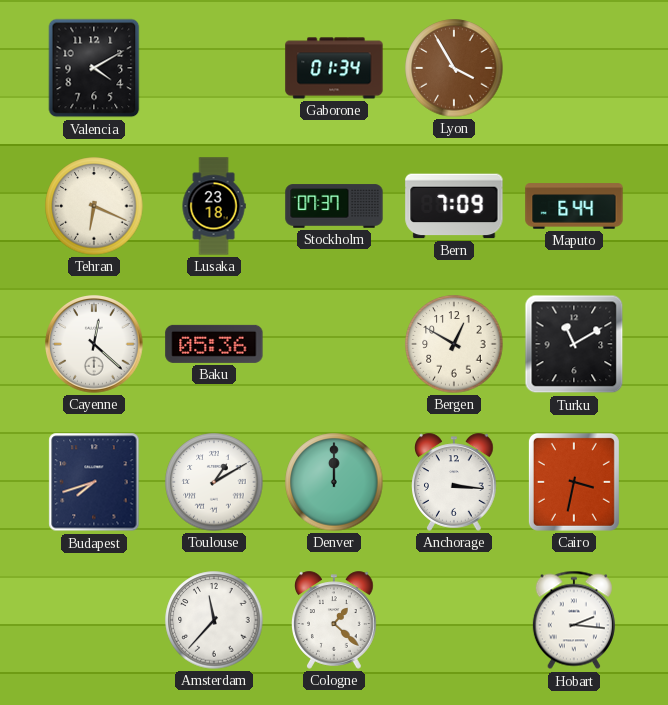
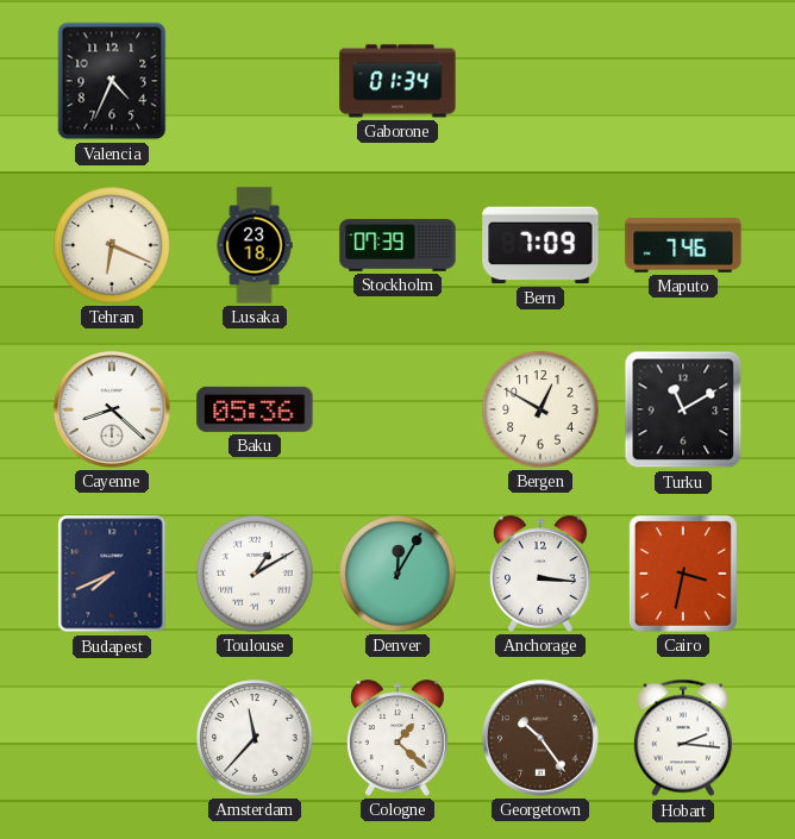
Valencia: 4:10 -> 4:34
Lyon: 3:55 -> none
Stockholm: 07:37 -> 07:39
Maputo: 6:44 -> 7:46
Cayenne: 12:22 -> 8:22
Budapest: 7:42 -> 7:41
Denver: 12:00 -> 12:05
Georgetown: none -> 10:24
